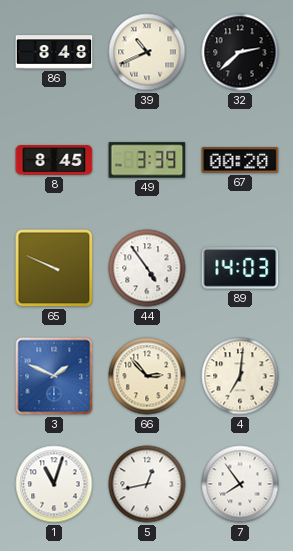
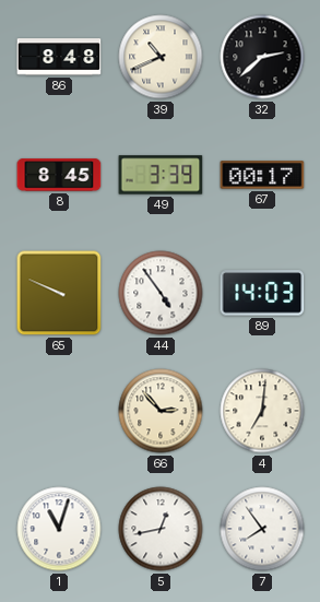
67: 00:20 -> 00:17
3: 1:49 -> none
